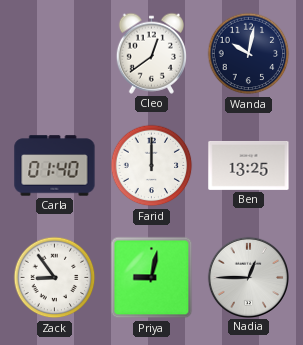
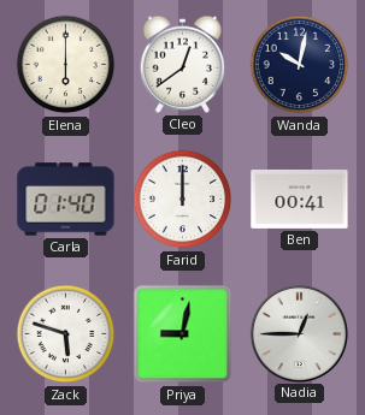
Elena: none -> 6:00
Ben: 13:25 -> 00:41
Zack: 8:54 -> 5:48
